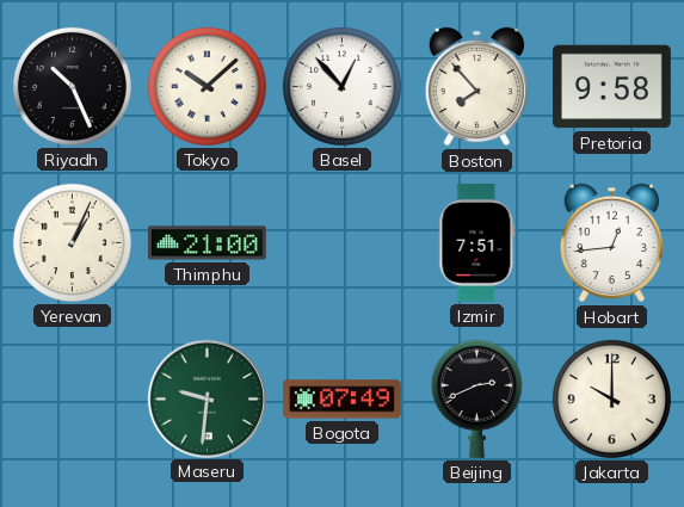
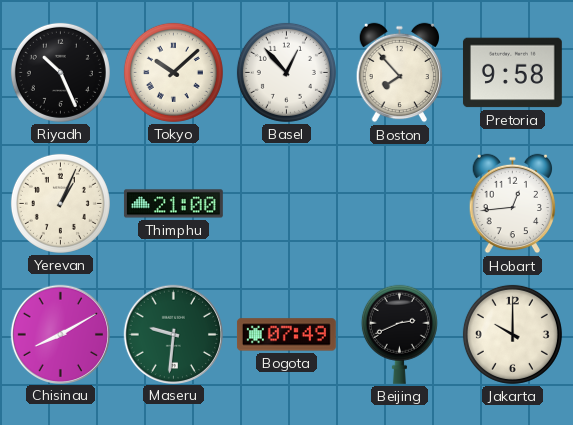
Izmir: 7:51 -> none
Chisinau: none -> 8:10
